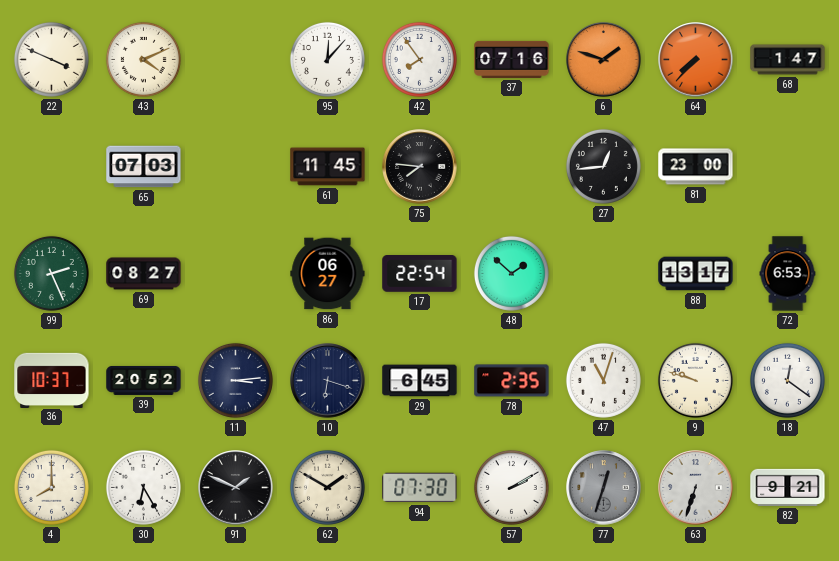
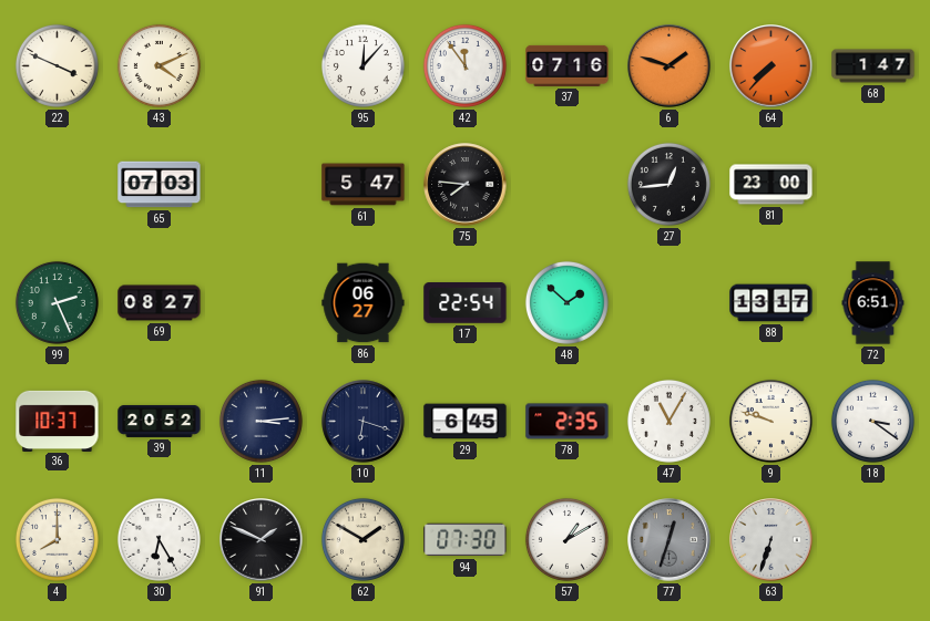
42: 7:54 -> 11:54
61: 11:45 -> 5:47
72: 6:53 -> 6:51
47: 11:03 -> 11:05
18: 12:21 -> 3:21
57: 2:10 -> 1:10
82: 9:21 -> none
